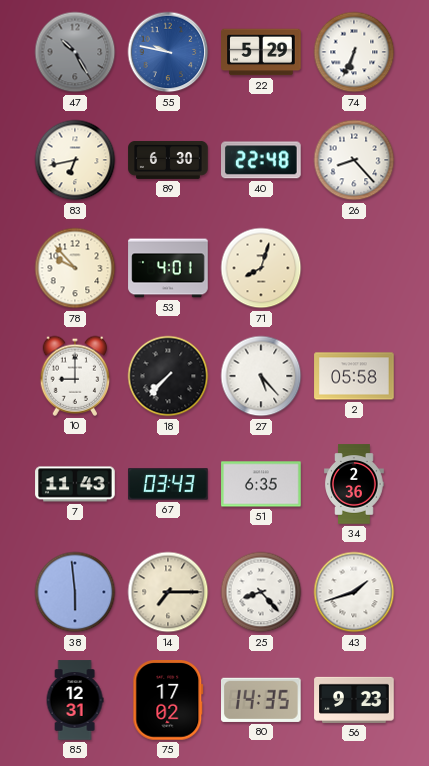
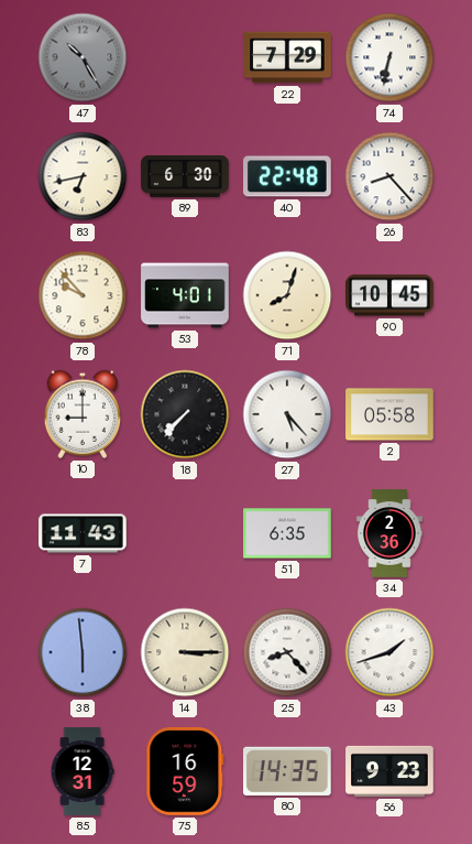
55: 9:47 -> none
22: 5:29 -> 7:29
74: 6:34 -> 6:32
90: none -> 10:45
67: 03:43 -> none
14: 7:15 -> 3:15
75: 17:02 -> 16:59
